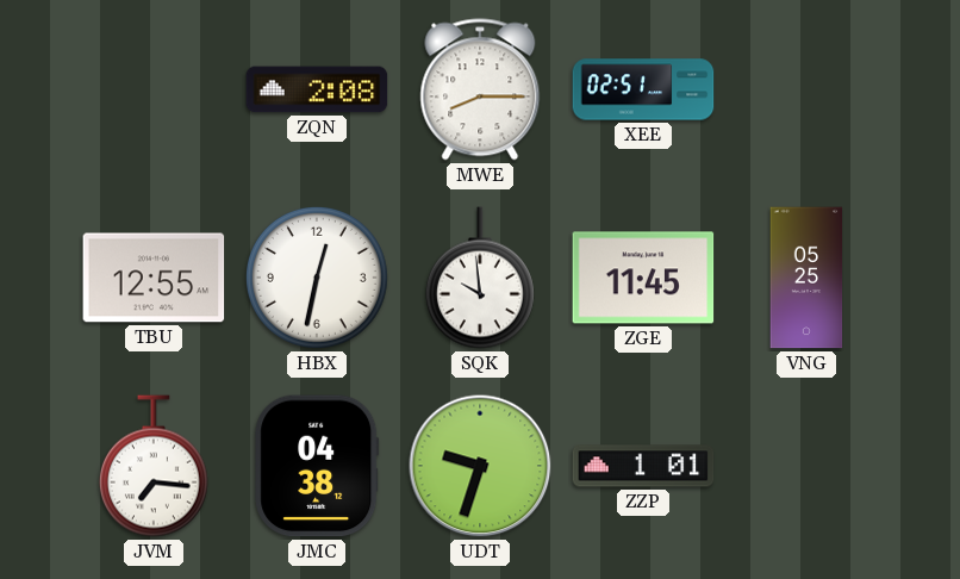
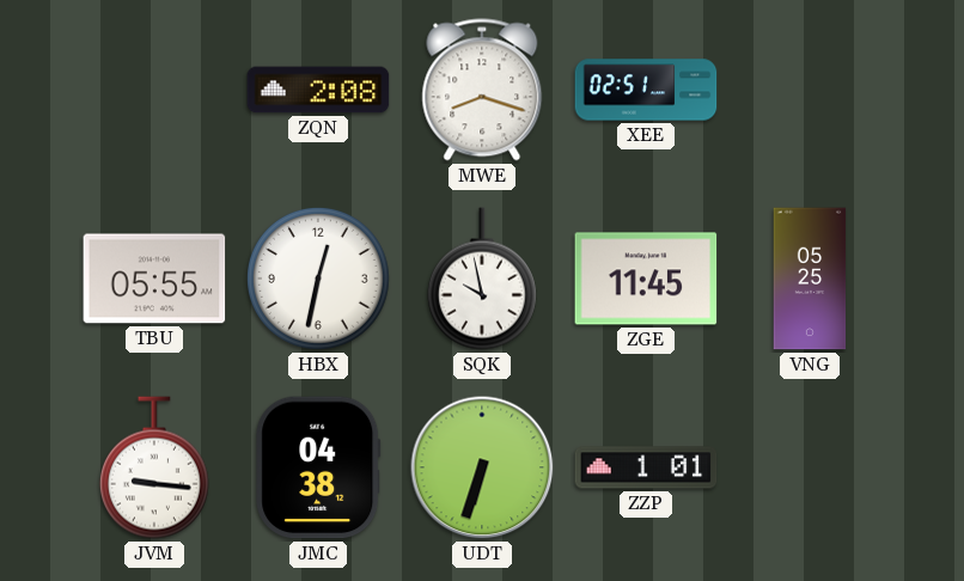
MWE: 8:15 -> 8:18
TBU: 12:55 -> 05:55
SQK: 9:59 -> 9:58
JVM: 7:16 -> 9:16
UDT: 9:33 -> 6:33
